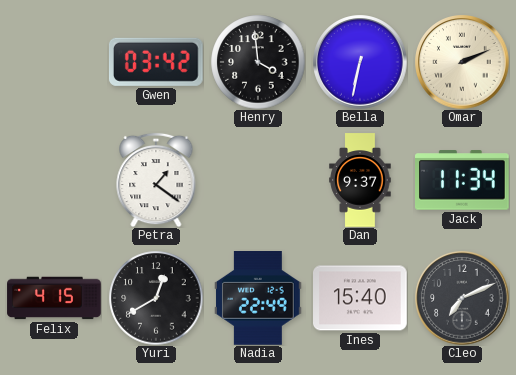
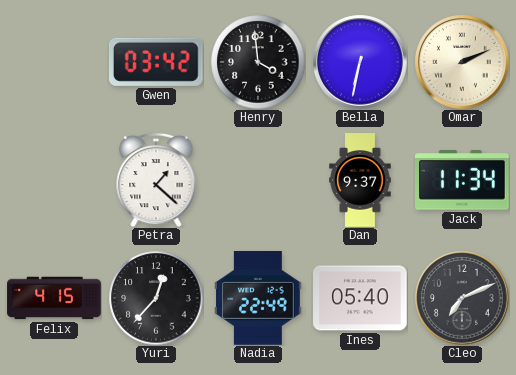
Petra: 1:21 -> 1:22
Yuri: 12:40 -> 12:37
Ines: 15:40 -> 05:40
